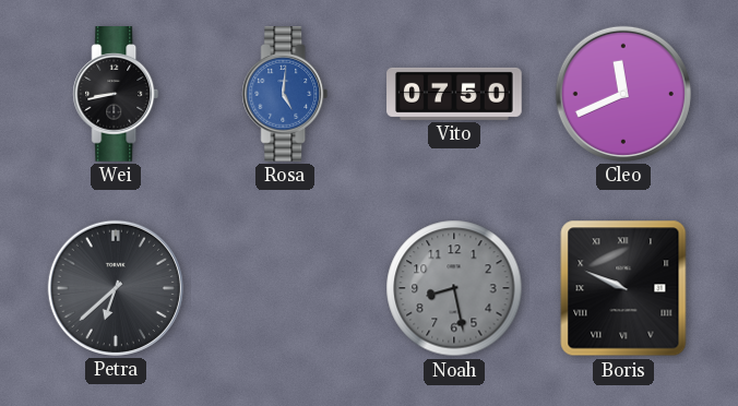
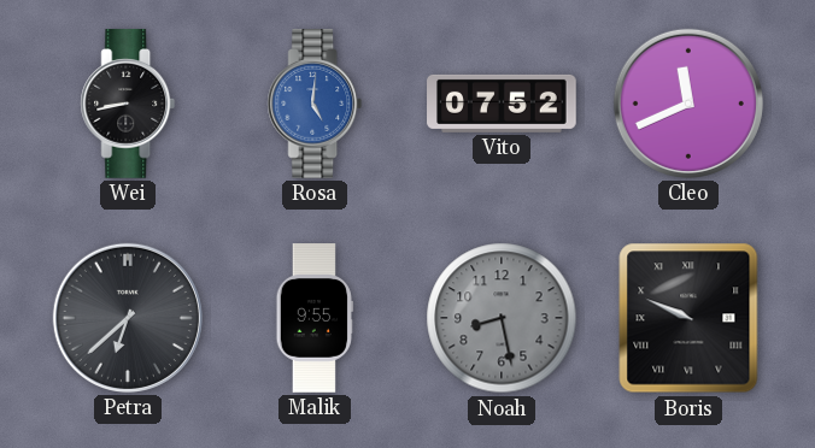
Vito: 07:50 -> 07:52
Malik: none -> 9:55
